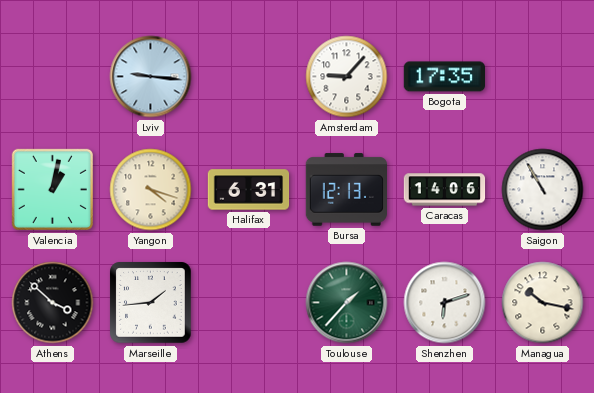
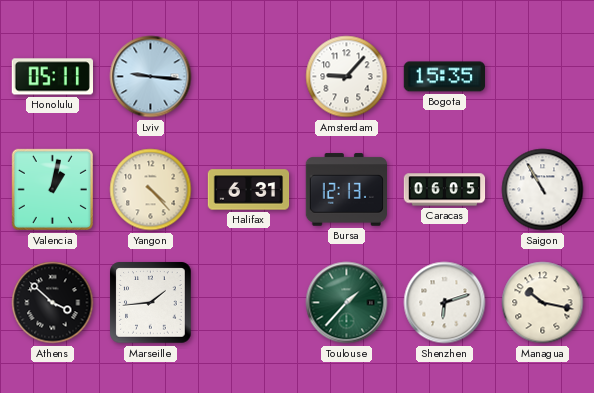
Honolulu: none -> 05:11
Bogota: 17:35 -> 15:35
Yangon: 4:18 -> 4:23
Caracas: 14:06 -> 06:05
